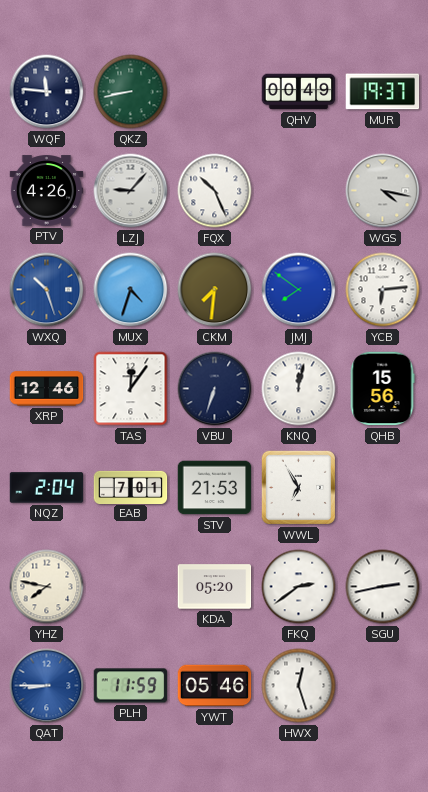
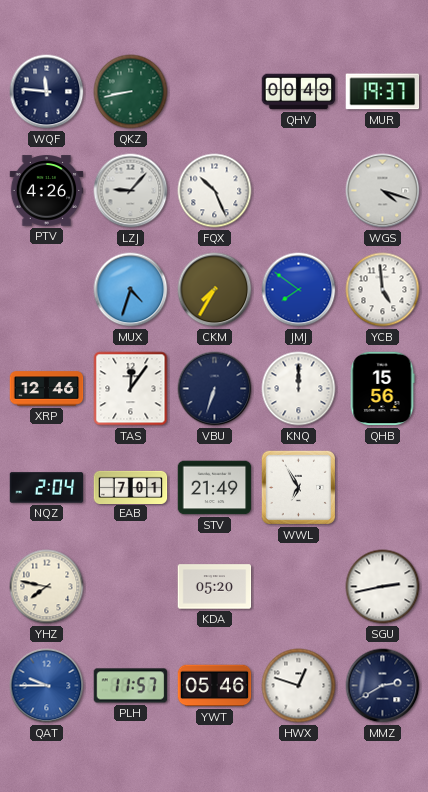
WGS: 4:17 -> 4:18
WXQ: 10:27 -> none
CKM: 7:31 -> 7:35
YCB: 6:14 -> 4:59
KNQ: 12:02 -> 12:00
STV: 21:53 -> 21:49
FKQ: 2:39 -> none
QAT: 8:45 -> 9:45
PLH: 11:59 -> 11:57
HWX: 12:27 -> 12:48
MMZ: none -> 2:40
